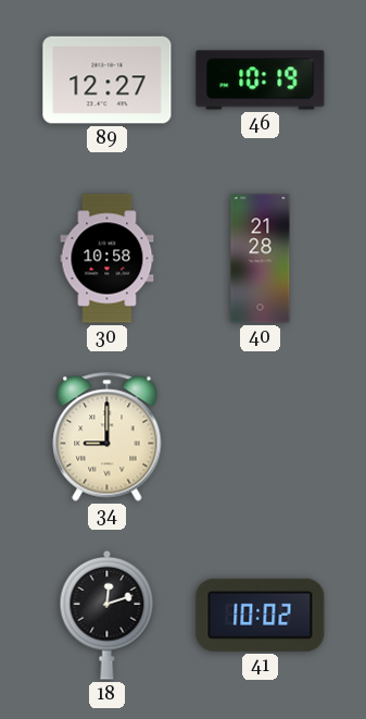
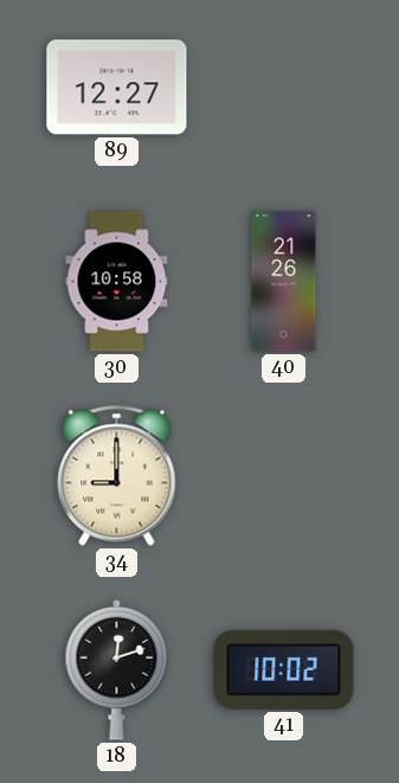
46: 10:19 -> none
40: 21:28 -> 21:26
